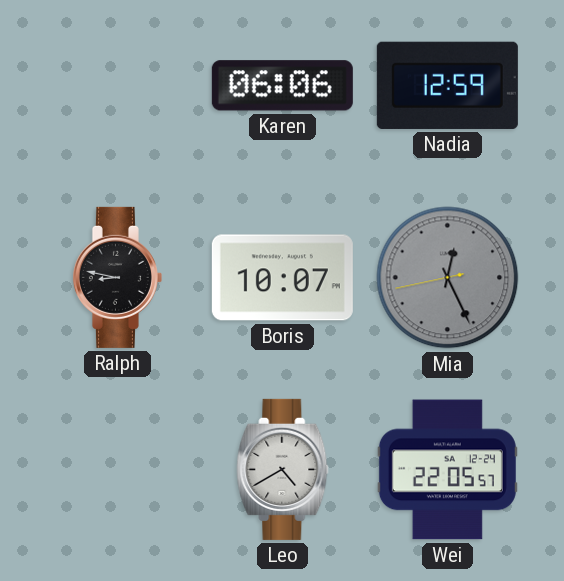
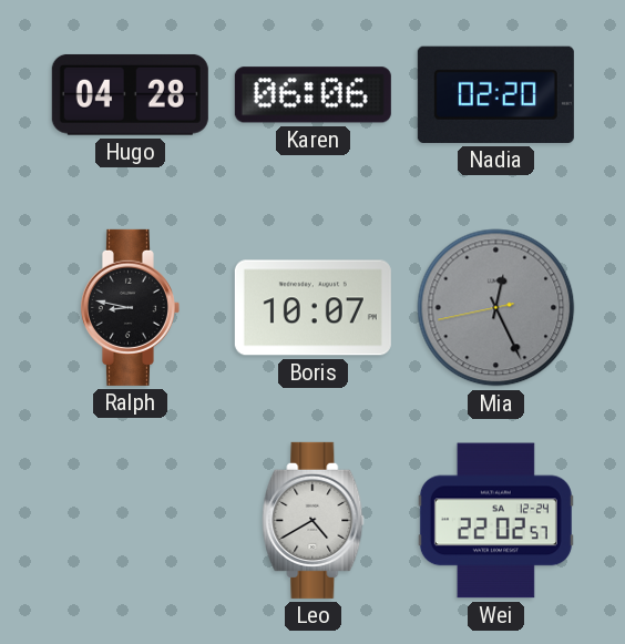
Hugo: none -> 04:28
Nadia: 12:59 -> 02:20
Wei: 22:05 -> 22:02
